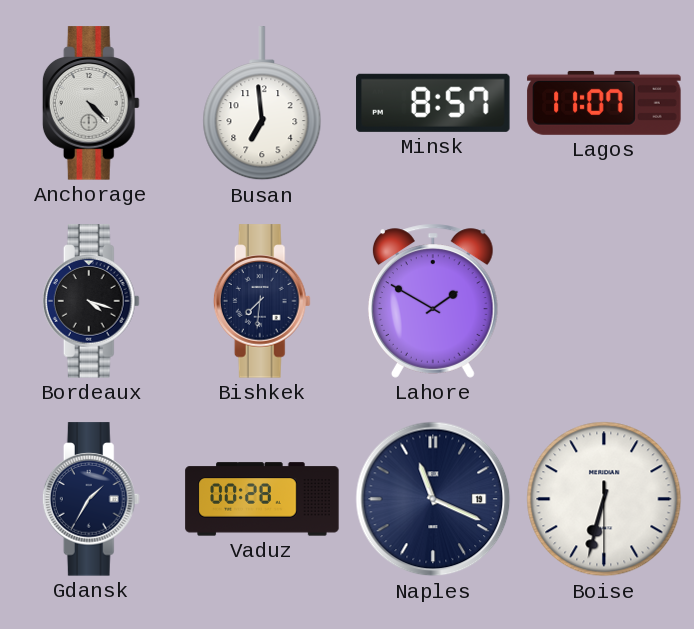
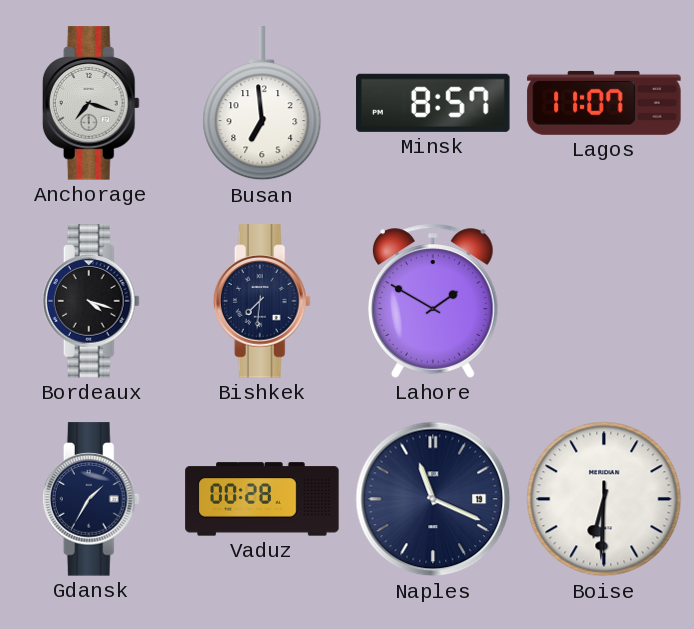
Anchorage: 4:23 -> 7:18
Boise: 6:32 -> 6:30
